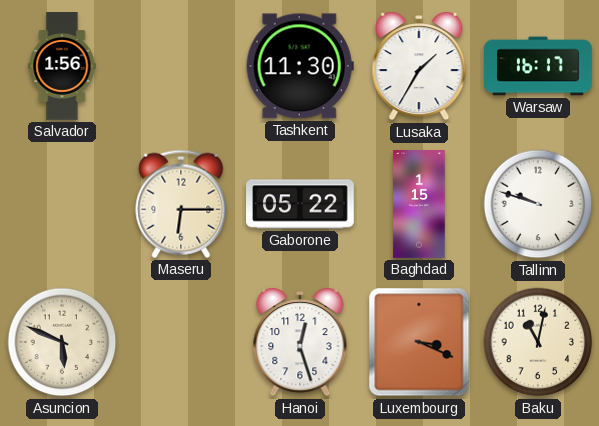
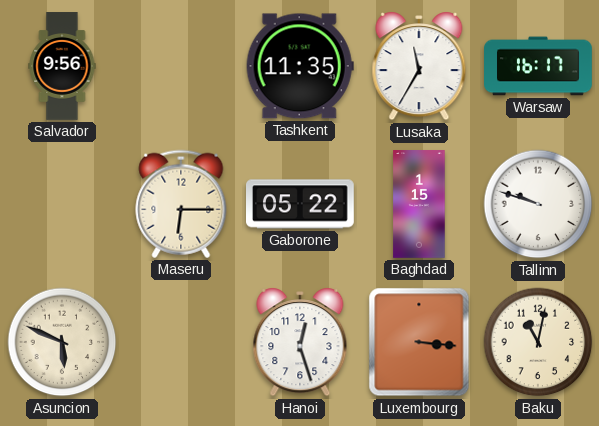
Salvador: 1:56 -> 9:56
Tashkent: 11:30 -> 11:35
Lusaka: 1:35 -> 11:35
Luxembourg: 3:19 -> 3:16
